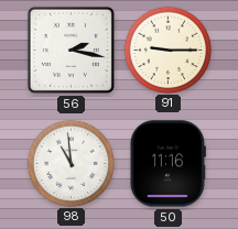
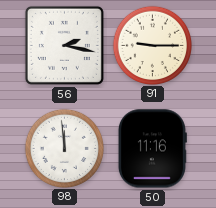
98: 10:59 -> 11:59
